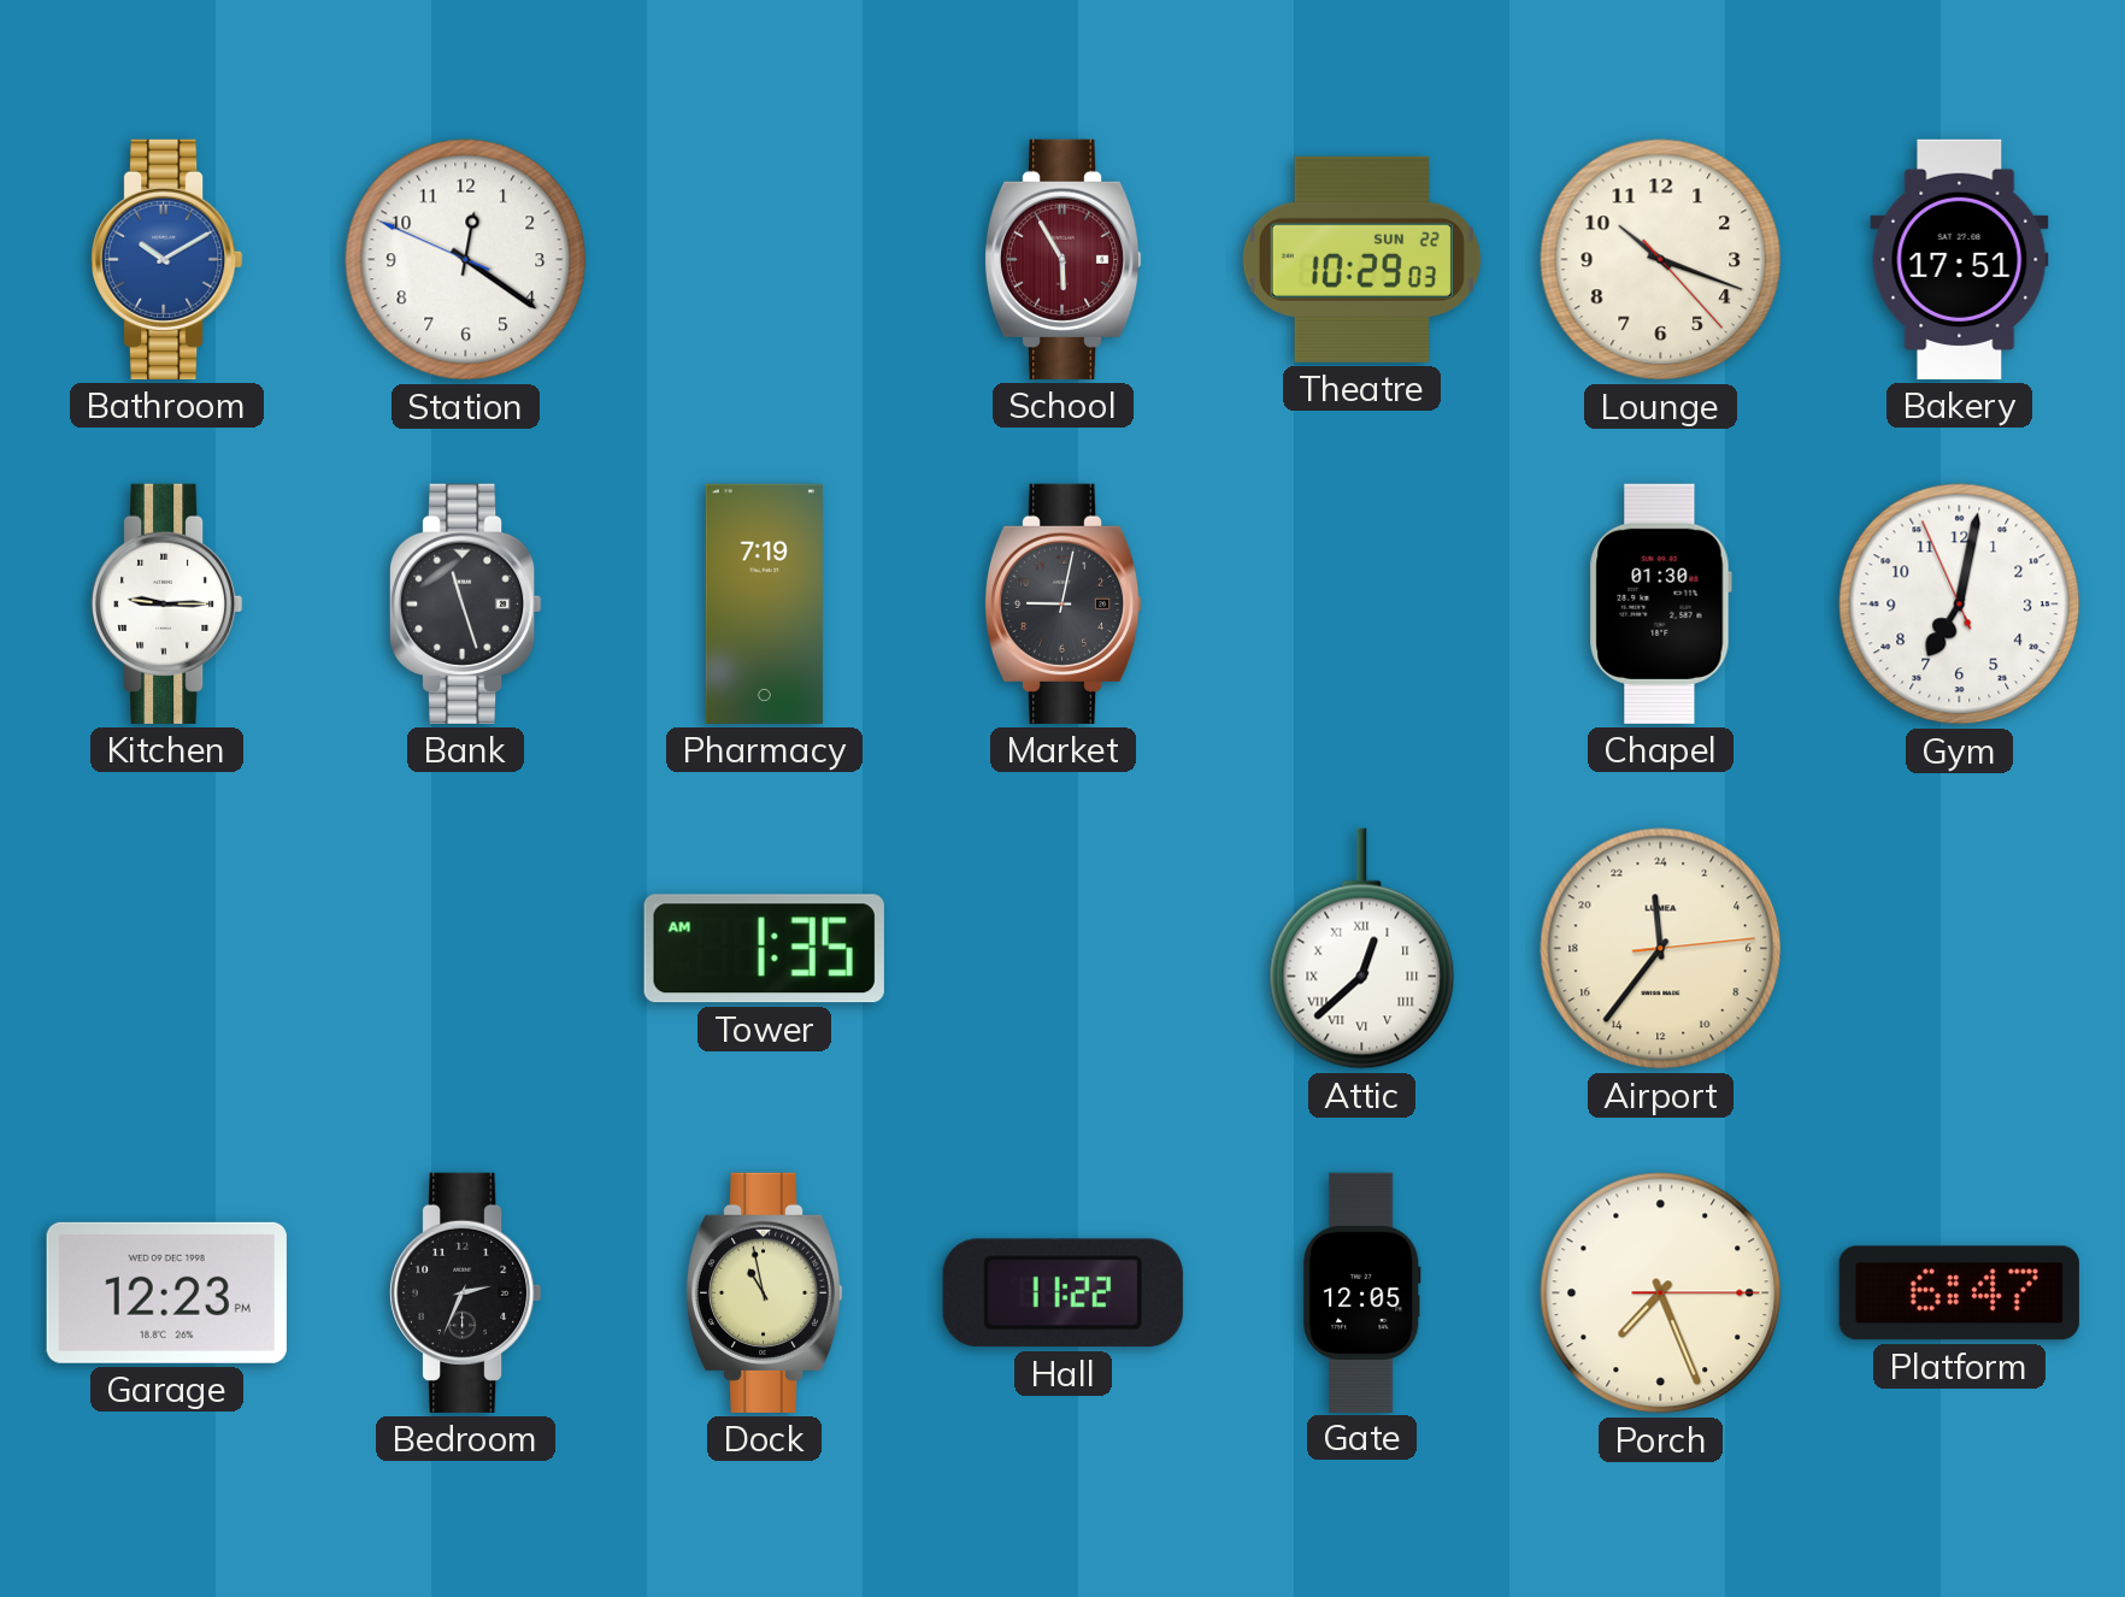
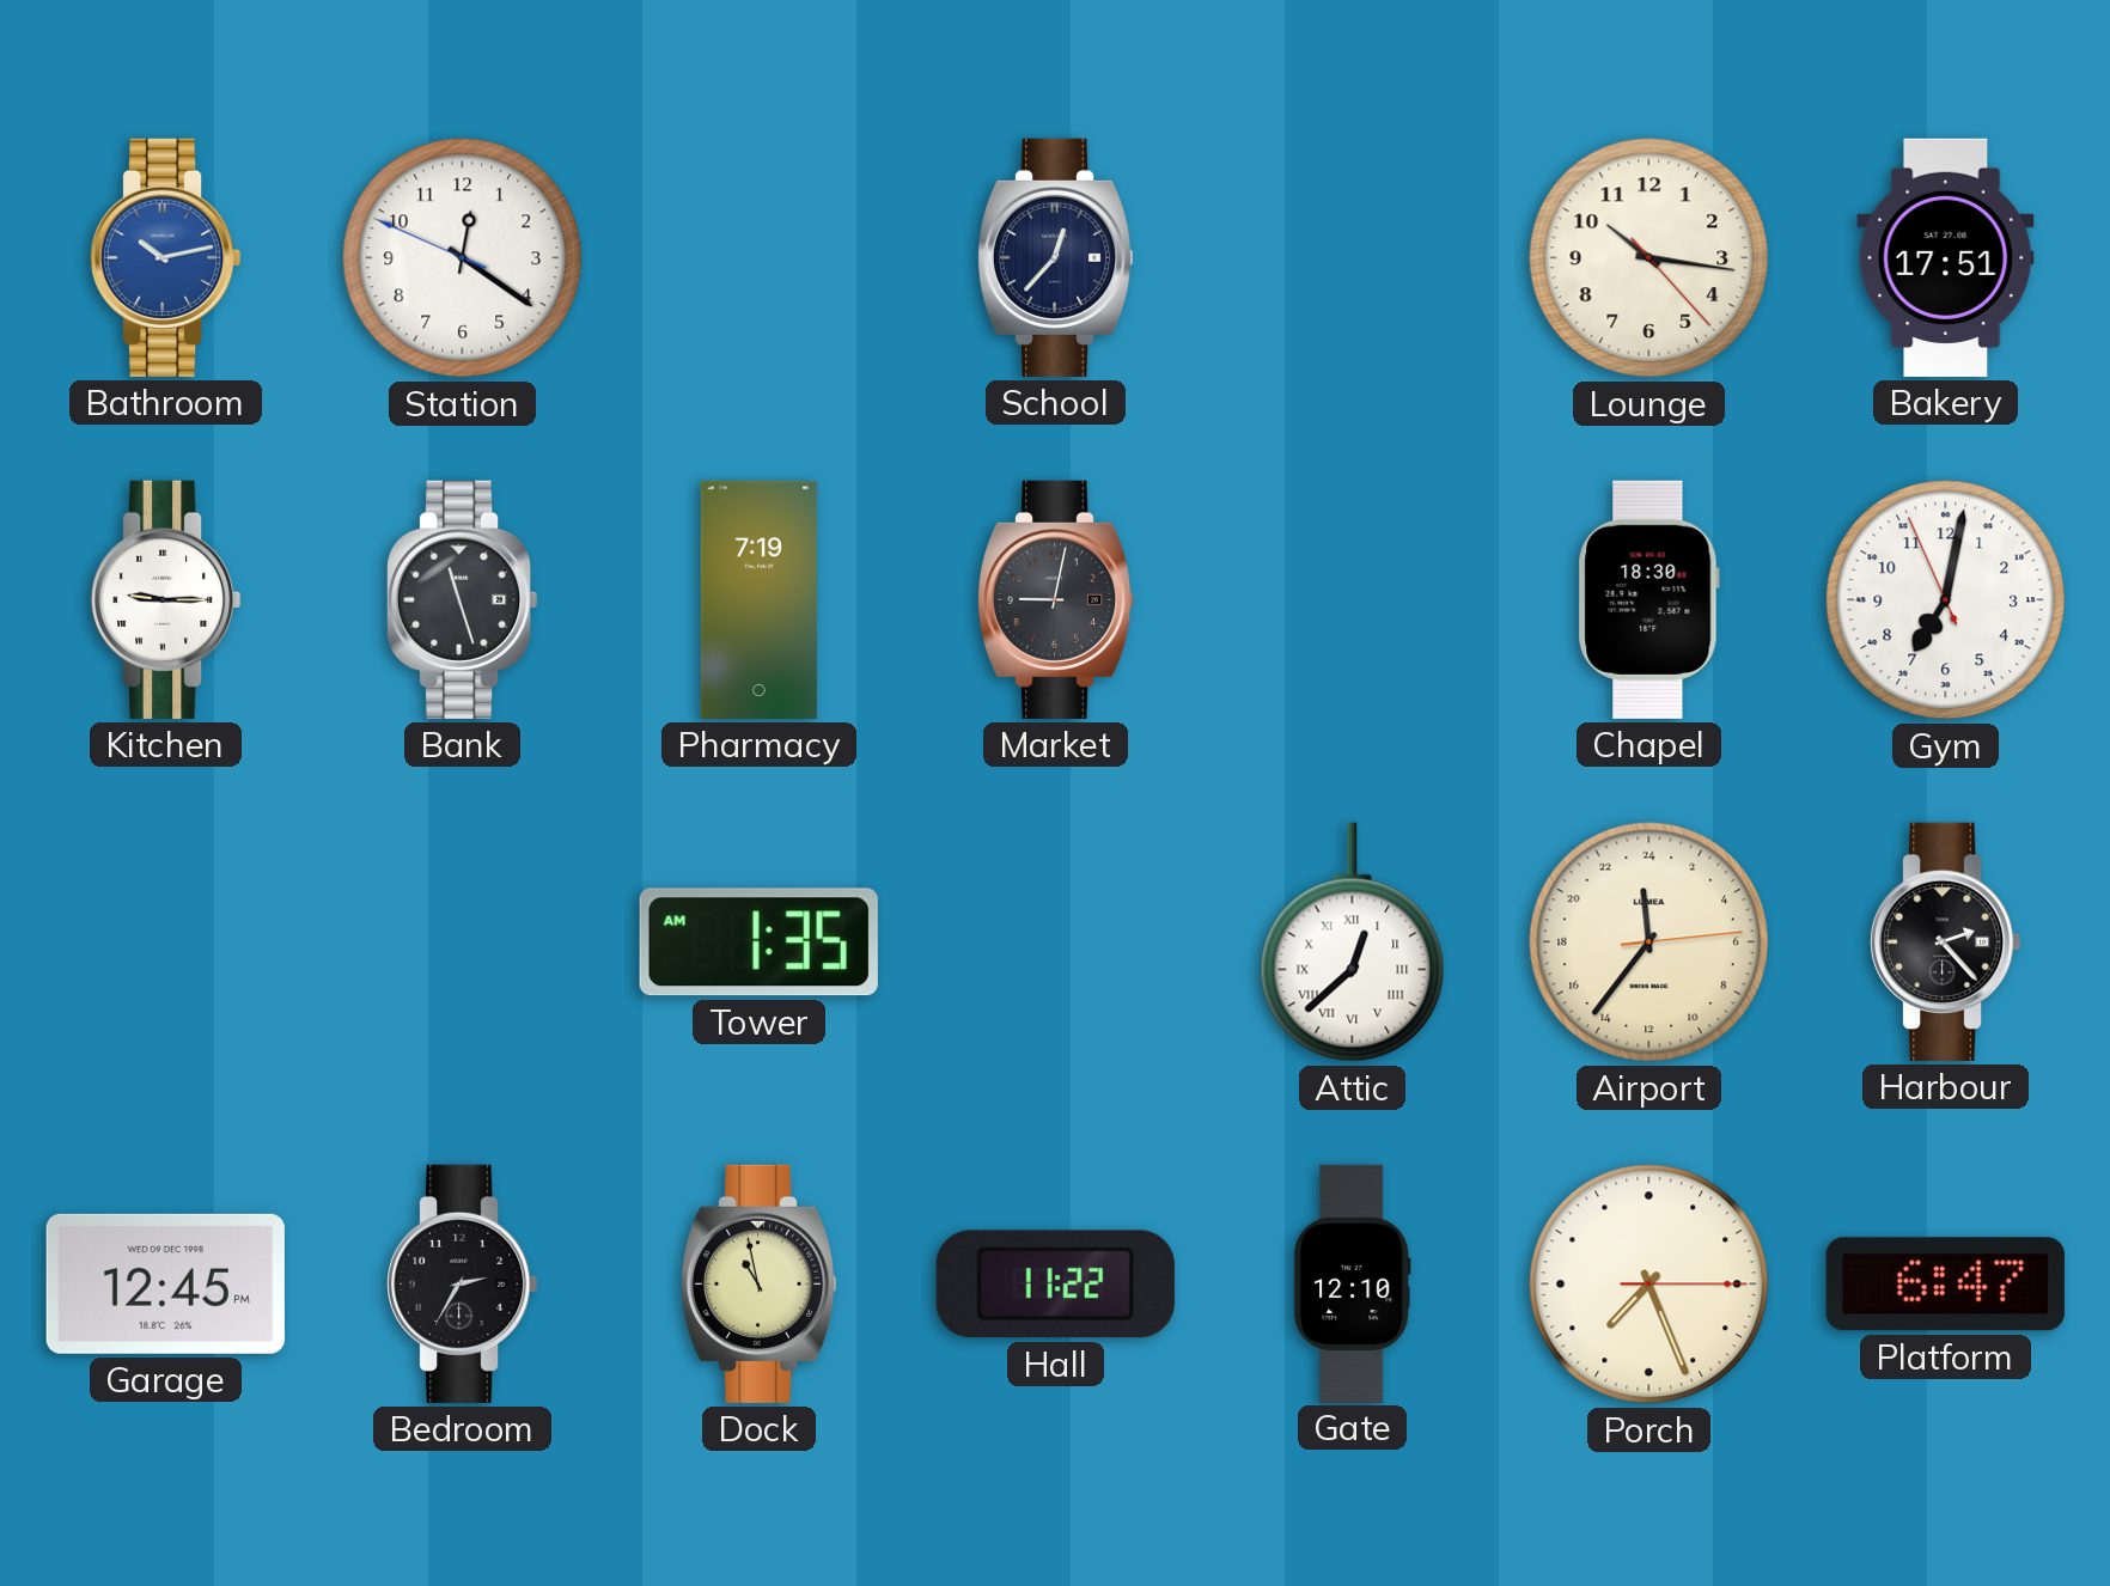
Bathroom: 10:10 -> 10:13
School: 5:55 -> 12:37
School dial: burgundy -> navy
Theatre: 10:29 -> none
Lounge: 10:18 -> 10:16
Chapel: 01:30 -> 18:30
Harbour: none -> 2:23
Garage: 12:23 -> 12:45
Bedroom: 2:34 -> 2:35
Gate: 12:05 -> 12:10
